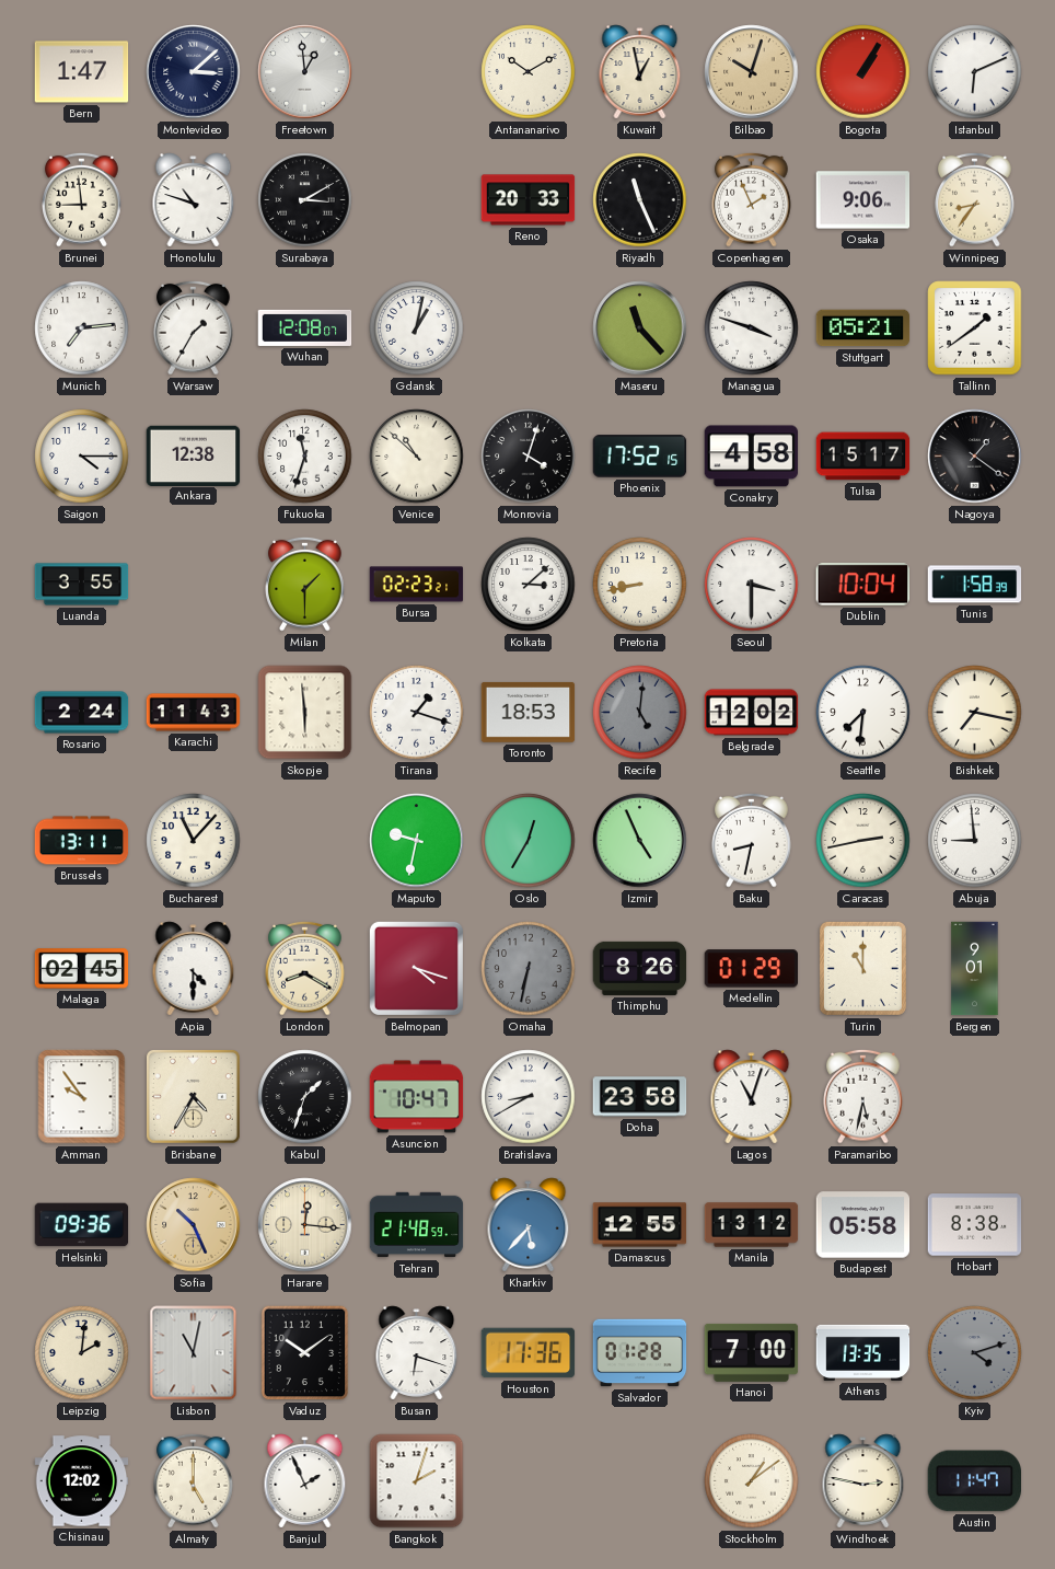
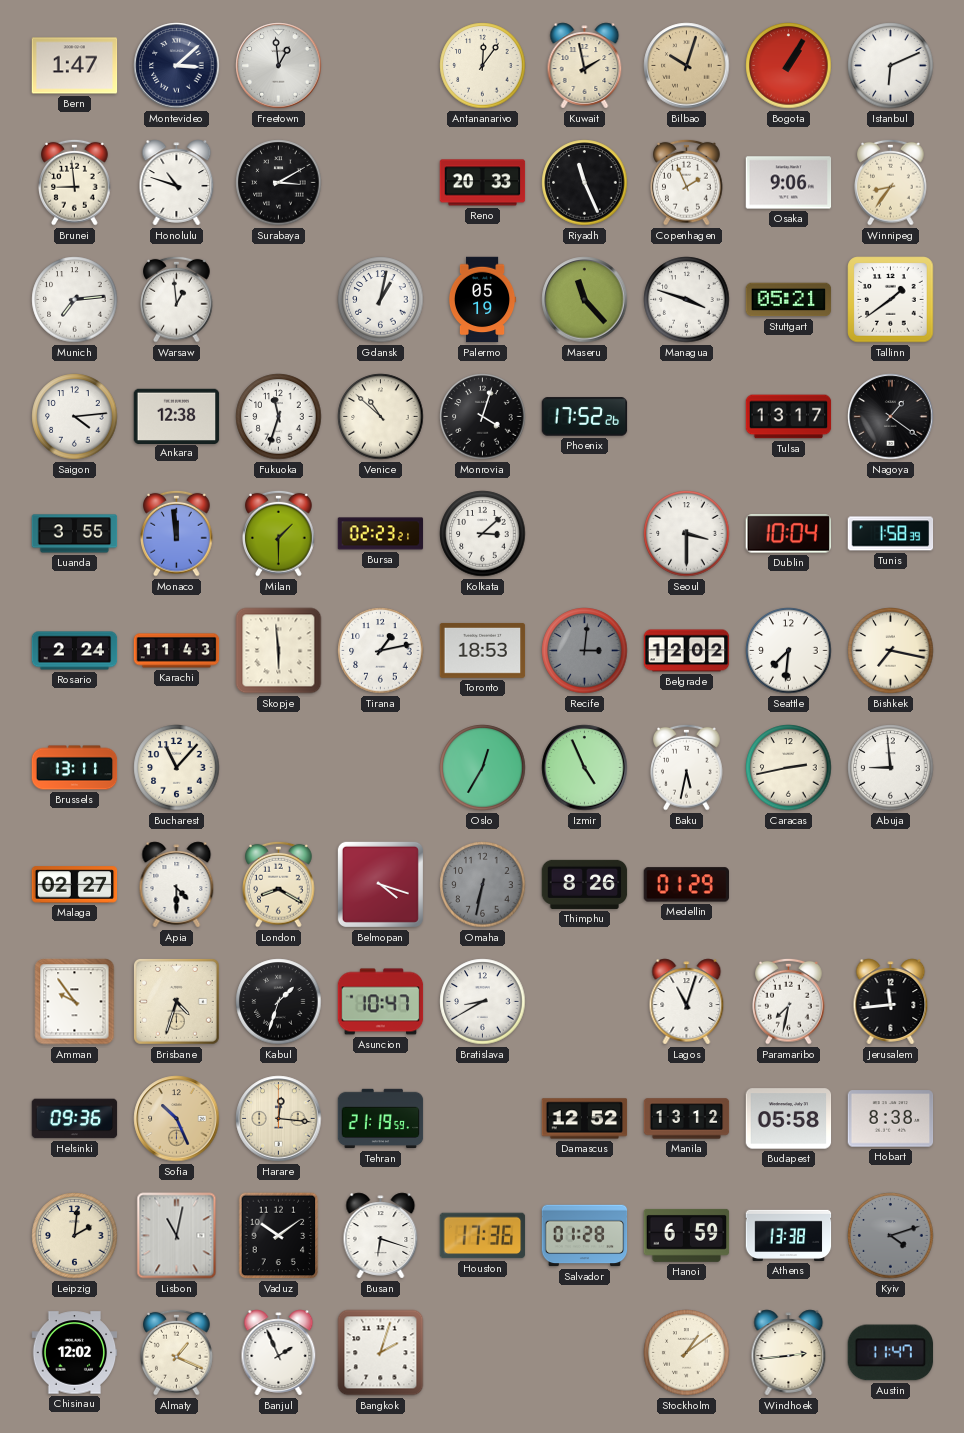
Antananarivo: 10:10 -> 12:06
Kuwait: 12:58 -> 1:58
Warsaw: 1:35 -> 12:59
Wuhan: 12:08 -> none
Palermo: none -> 05:19
Saigon: 4:15 -> 4:14
Phoenix: 17:52:15 -> 17:52:26
Conakry: 4:58 -> none
Tulsa: 15:17 -> 13:17
Monaco: none -> 11:59
Pretoria: 8:43 -> none
Tirana: 1:18 -> 1:13
Recife: 5:01 -> 3:01
Maputo: 9:32 -> none
Baku: 8:32 -> 5:32
Malaga: 02:45 -> 02:27
Turin: 11:00 -> none
Bergen: 9:01 -> none
Brisbane: 4:35 -> 4:33
Doha: 23:58 -> none
Paramaribo: 5:32 -> 7:32
Jerusalem: none -> 11:44
Tehran: 21:48 -> 21:19
Kharkiv: 5:37 -> none
Damascus: 12:55 -> 12:52
Hanoi: 7:00 -> 6:59
Athens: 13:35 -> 13:38
Almaty: 5:00 -> 1:19
Windhoek: 2:47 -> 2:44
